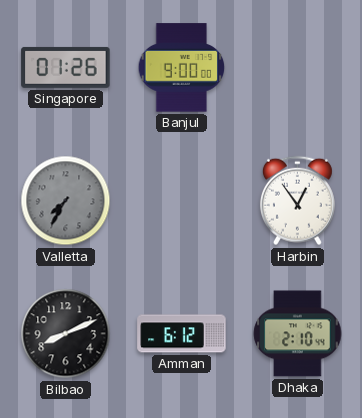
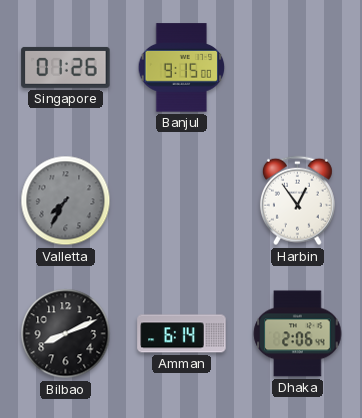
Banjul: 9:00 -> 9:15
Amman: 6:12 -> 6:14
Dhaka: 2:10 -> 2:06
